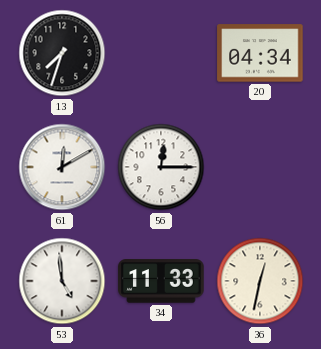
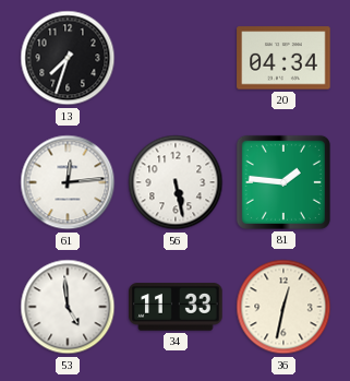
61: 12:10 -> 12:14
56: 12:15 -> 5:28
81: none -> 1:46
